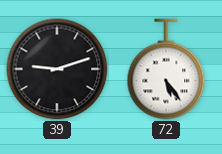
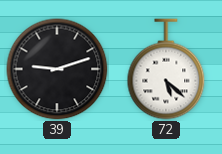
72: 5:24 -> 5:22
